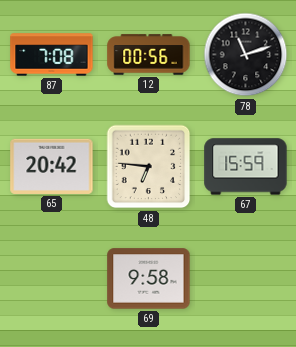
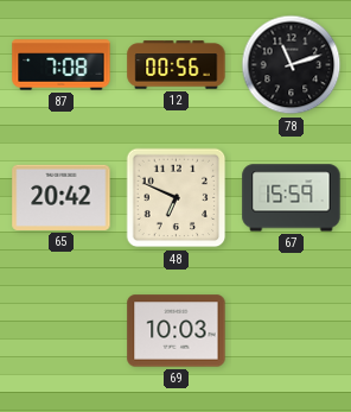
48: 6:46 -> 6:49
69: 9:58 -> 10:03
